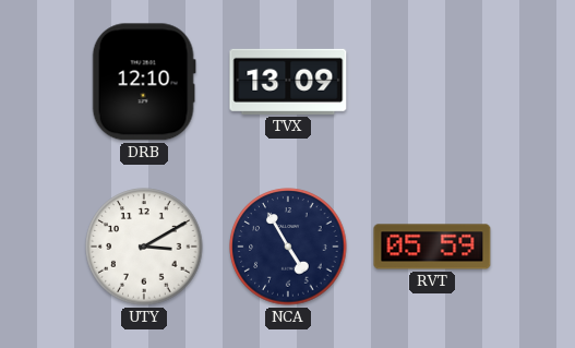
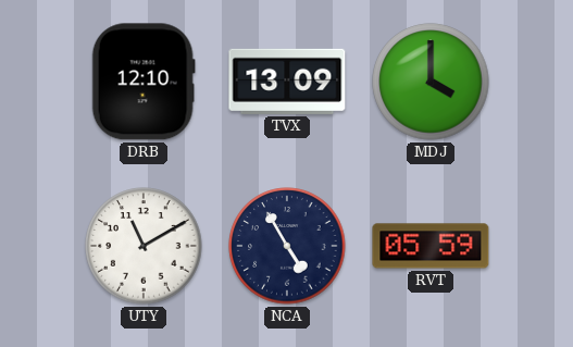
MDJ: none -> 4:00
UTY: 3:10 -> 11:10
